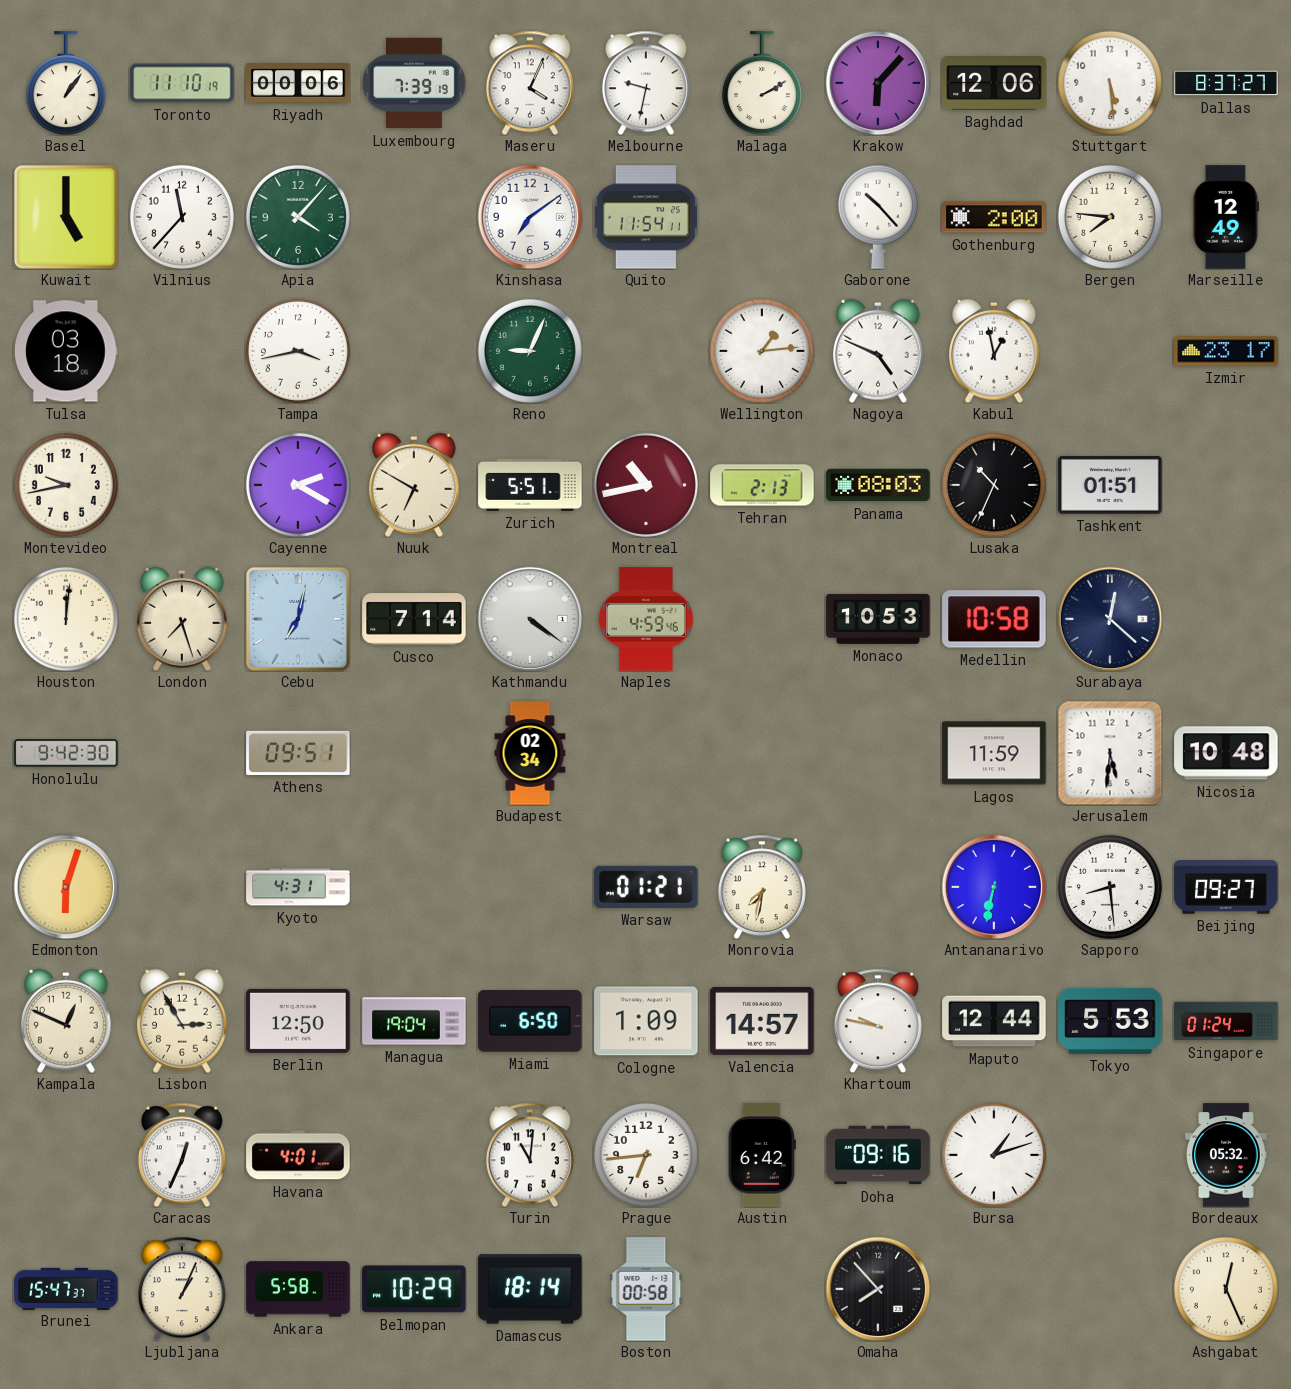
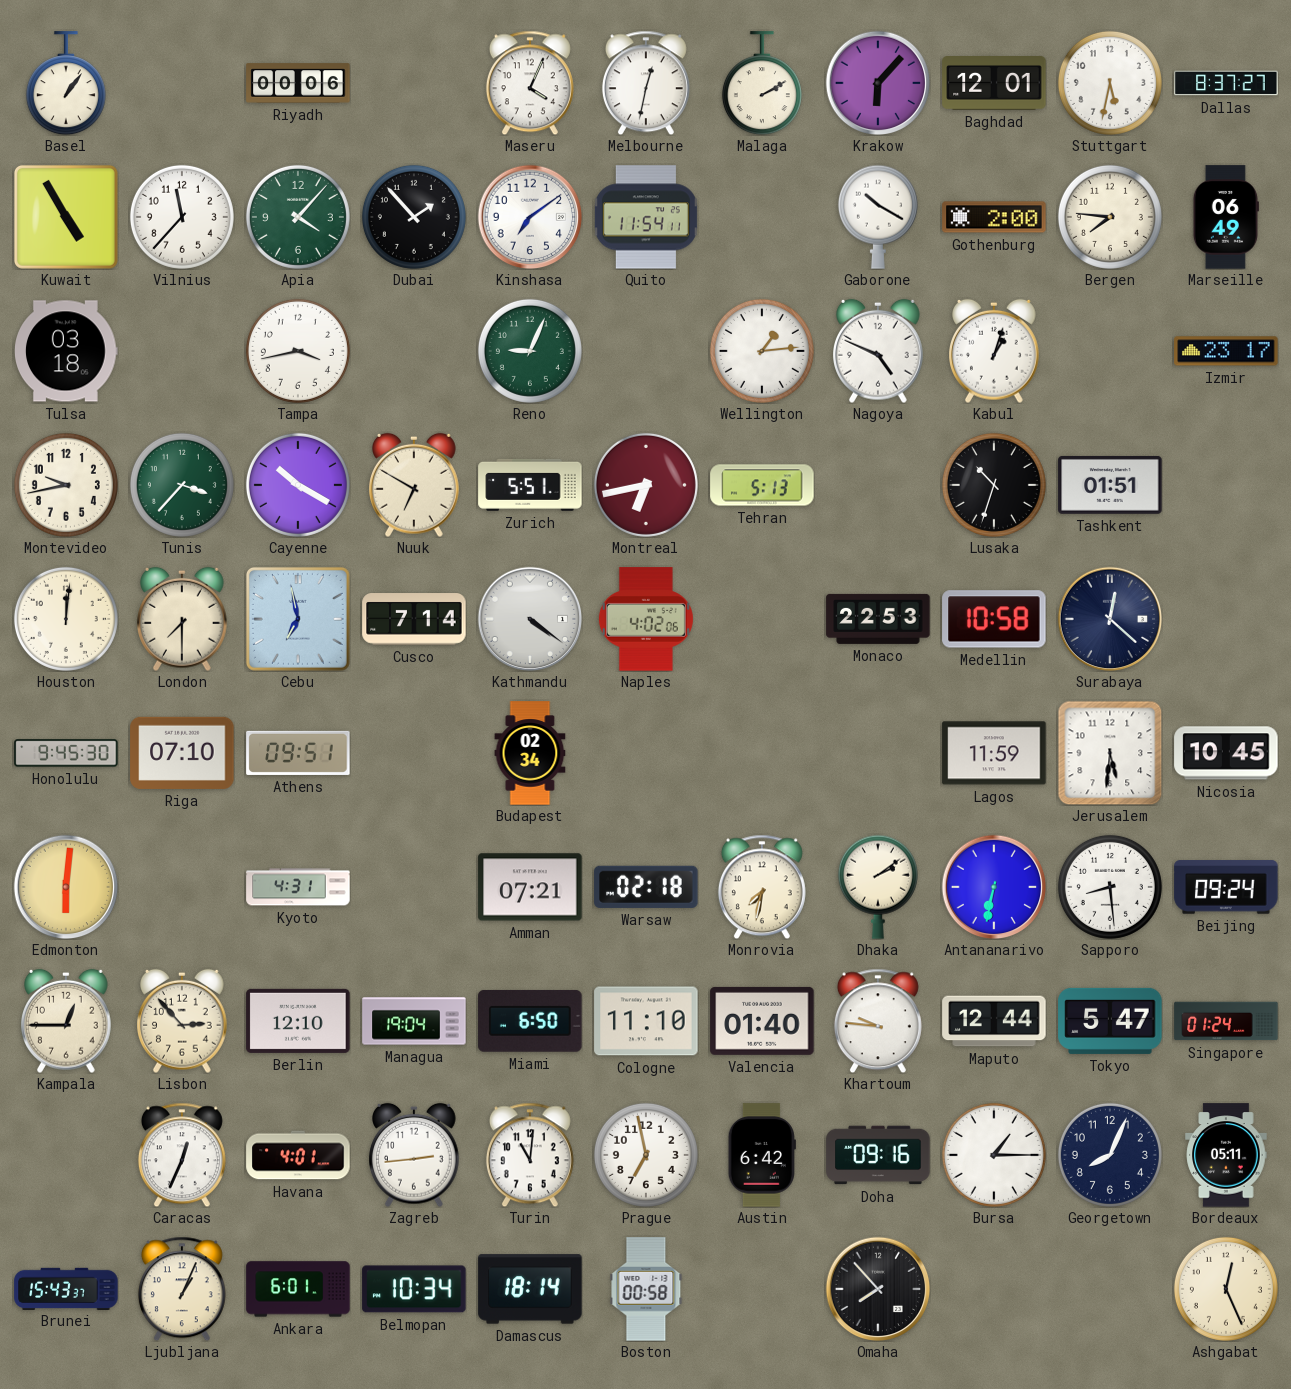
Toronto: 11:10 -> none
Luxembourg: 7:39 -> none
Melbourne: 9:32 -> 12:32
Baghdad: 12:06 -> 12:01
Stuttgart: 5:29 -> 5:32
Kuwait: 5:00 -> 4:55
Dubai: none -> 1:53
Gaborone: 10:23 -> 10:20
Marseille: 12:49 -> 06:49
Kabul: 12:58 -> 1:03
Tunis: none -> 3:37
Cayenne: 2:20 -> 10:20
Montreal: 10:43 -> 6:43
Tehran: 2:13 -> 5:13
Panama: 08:03 -> none
Lusaka: 10:34 -> 10:33
London: 7:27 -> 7:30
Cebu: 7:02 -> 6:58
Naples: 4:59 -> 4:02
Monaco: 10:53 -> 22:53
Honolulu: 9:42 -> 9:45
Riga: none -> 07:10
Nicosia: 10:48 -> 10:45
Edmonton: 6:03 -> 6:01
Amman: none -> 07:21
Warsaw: 01:21 -> 02:18
Dhaka: none -> 2:09
Beijing: 09:27 -> 09:24
Kampala: 12:49 -> 12:45
Lisbon: 2:55 -> 2:53
Berlin: 12:50 -> 12:10
Cologne: 1:09 -> 11:10
Valencia: 14:57 -> 01:40
Khartoum: 9:47 -> 9:46
Tokyo: 5:53 -> 5:47
Zagreb: none -> 2:44
Prague: 6:44 -> 6:58
Bursa: 1:12 -> 1:15
Georgetown: none -> 8:04
Bordeaux: 05:32 -> 05:11
Brunei: 15:47 -> 15:43
Ankara: 5:58 -> 6:01
Belmopan: 10:29 -> 10:34
